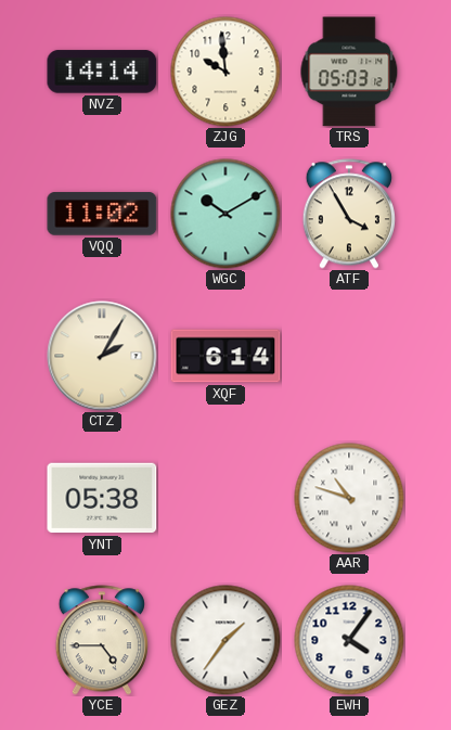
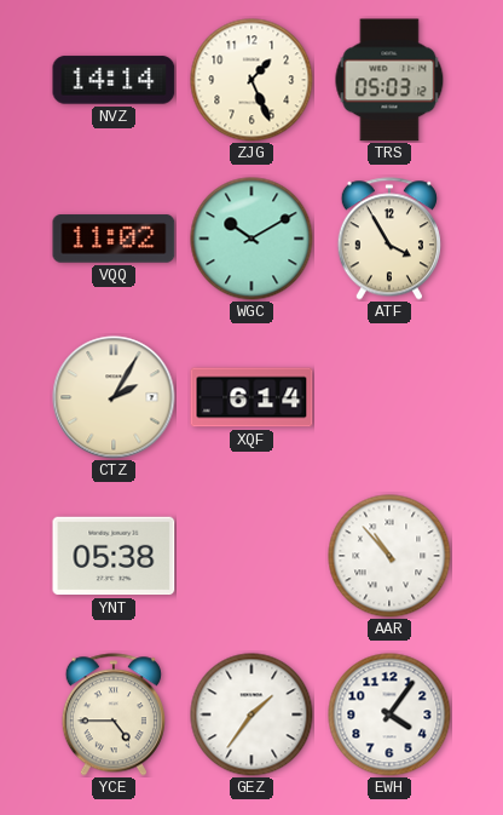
ZJG: 9:59 -> 1:26
AAR: 10:48 -> 10:53
